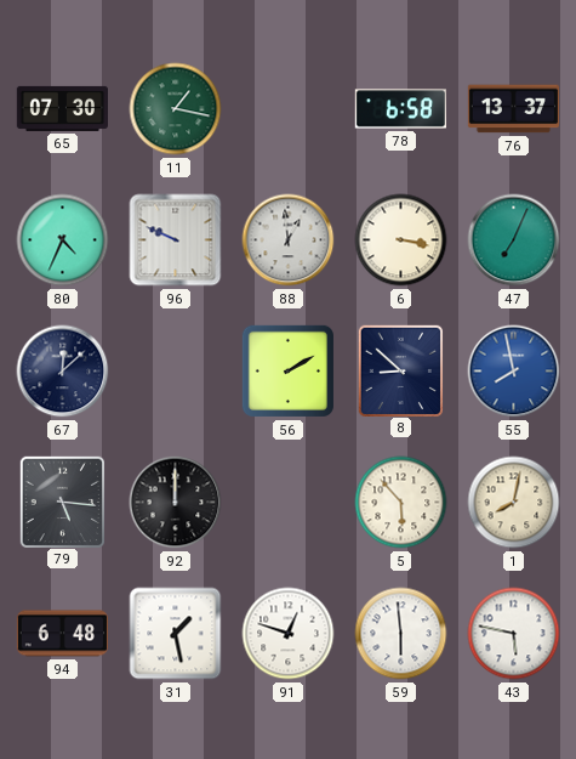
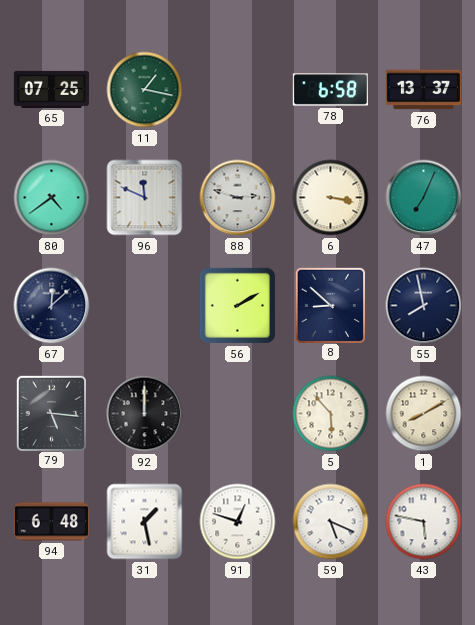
65: 07:30 -> 07:25
80: 4:34 -> 4:39
96: 9:49 -> 11:49
88: 12:59 -> 2:48
55 dial: blue -> navy
1: 8:02 -> 8:10
59: 5:59 -> 5:19
